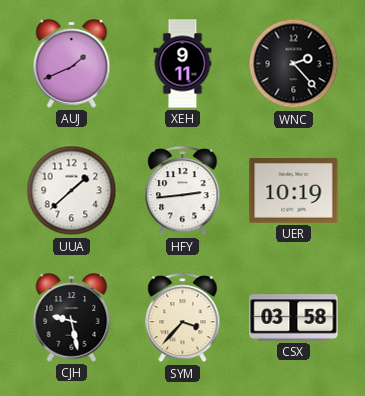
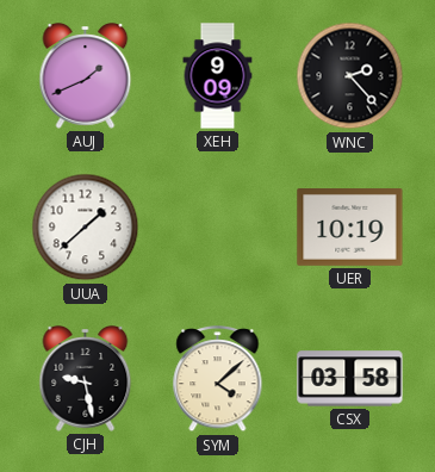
XEH: 9:11 -> 9:09
HFY: 2:44 -> none
SYM: 3:37 -> 4:08
